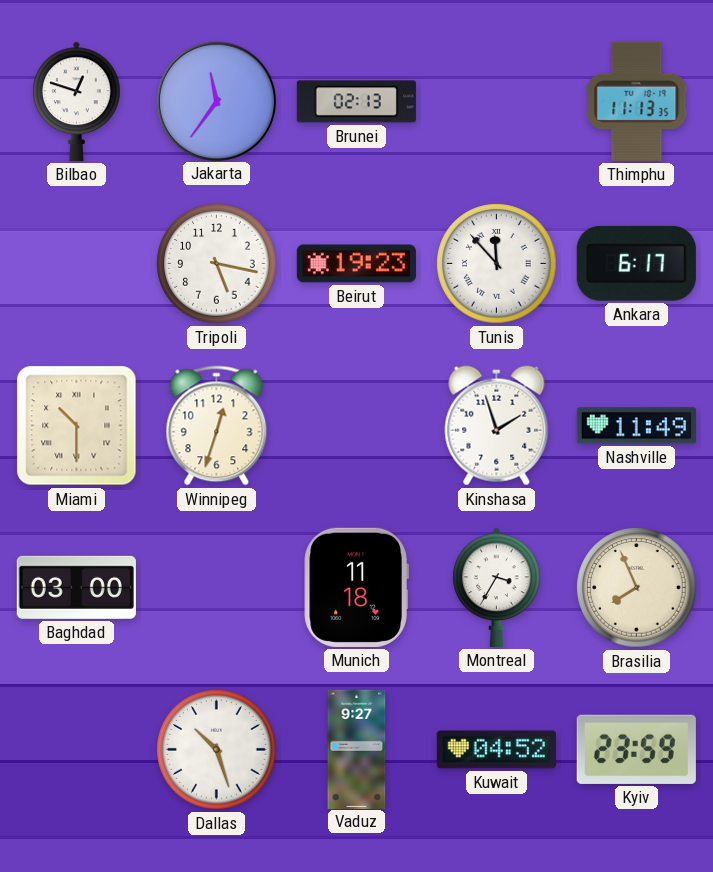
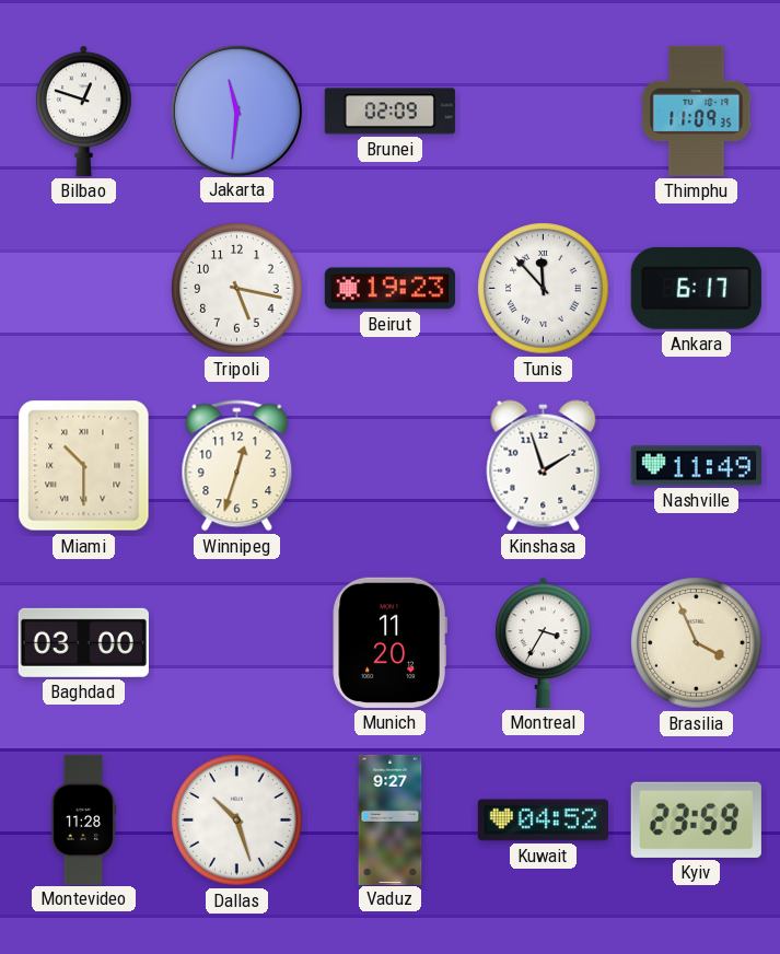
Jakarta: 11:36 -> 11:31
Brunei: 02:13 -> 02:09
Thimphu: 11:13 -> 11:09
Munich: 11:18 -> 11:20
Brasilia: 7:56 -> 3:56
Montevideo: none -> 11:28
